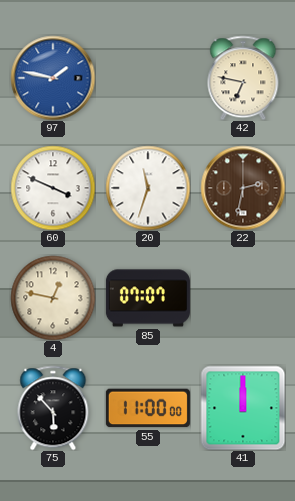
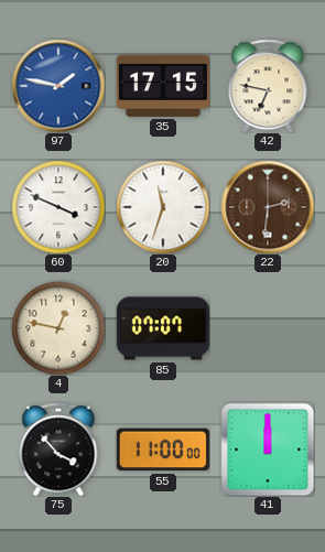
35: none -> 17:15
22: 2:32 -> 2:31
75: 5:53 -> 3:53
